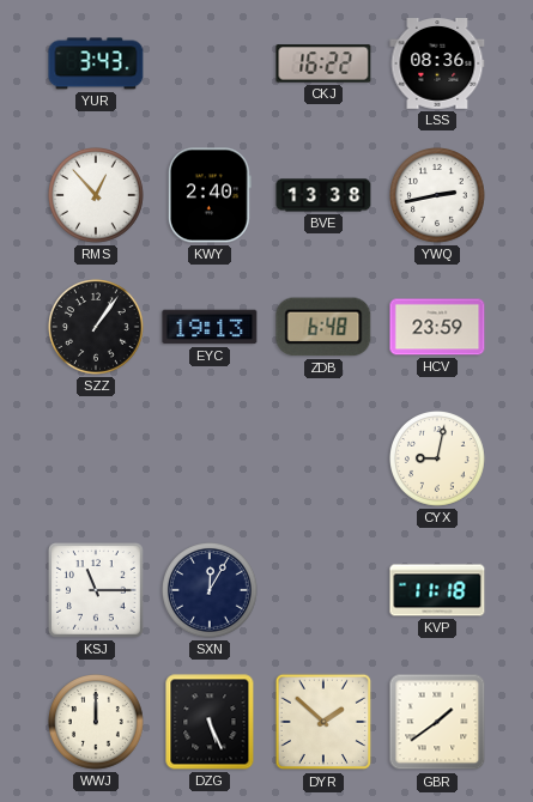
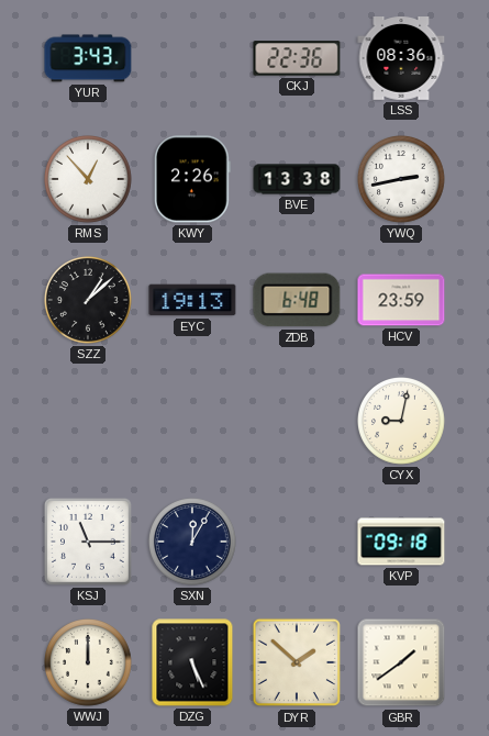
CKJ: 16:22 -> 22:36
KWY: 2:40 -> 2:26
SZZ: 1:06 -> 1:08
KVP: 11:18 -> 09:18
